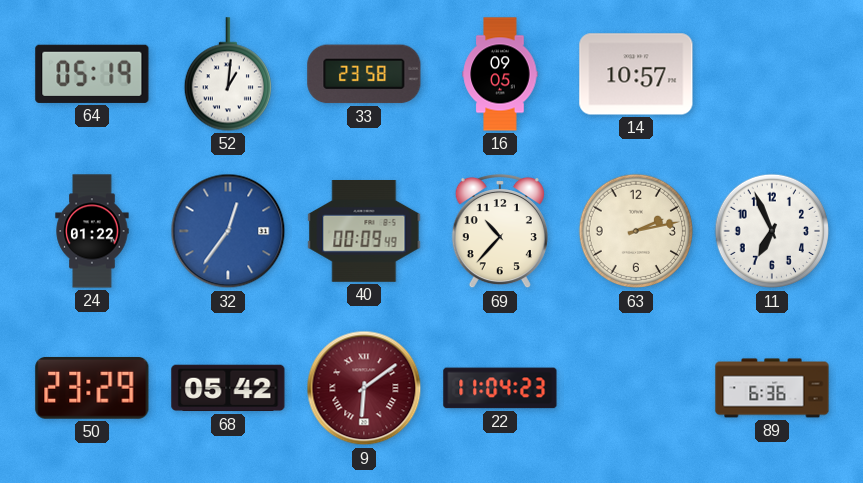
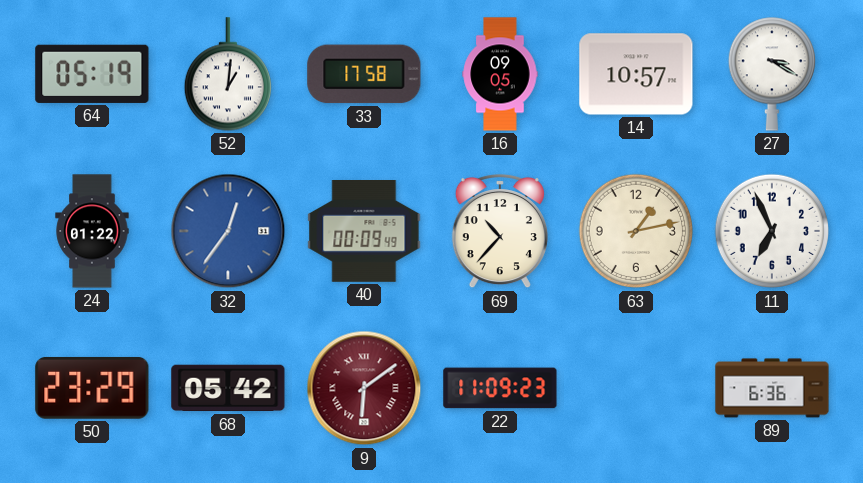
33: 23:58 -> 17:58
27: none -> 3:20
63: 2:13 -> 1:13
22: 11:04 -> 11:09
